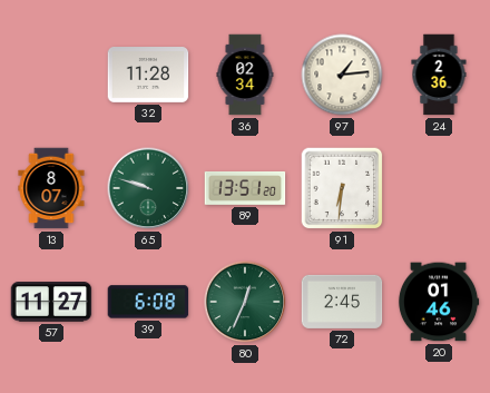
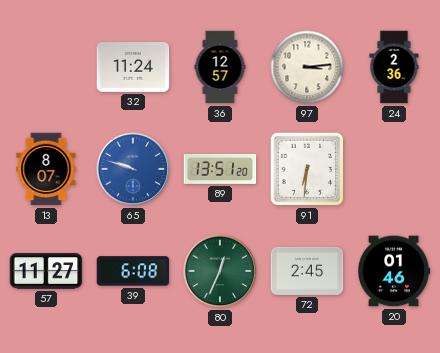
32: 11:28 -> 11:24
36: 02:34 -> 12:57
97: 1:14 -> 3:14
65 dial: green -> blue
